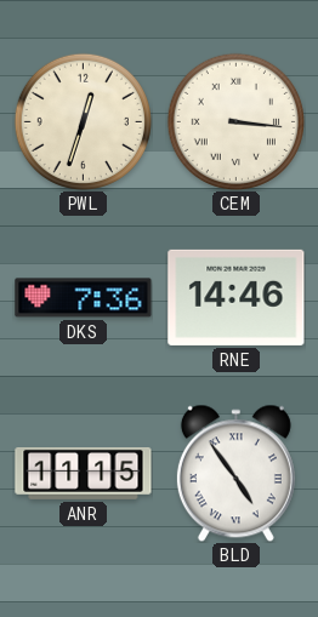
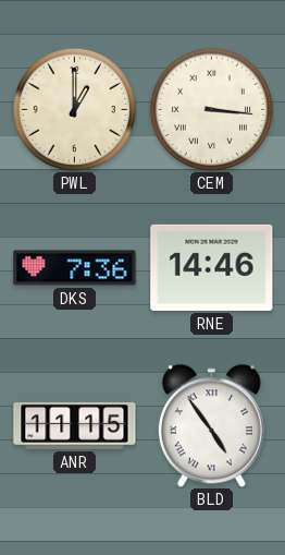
PWL: 12:33 -> 1:00
